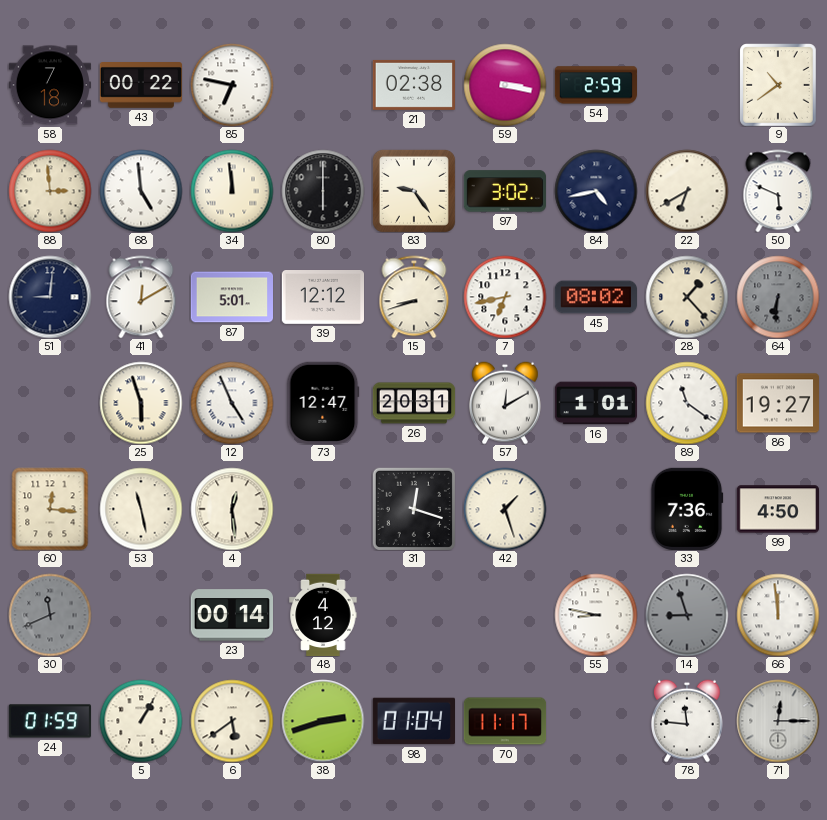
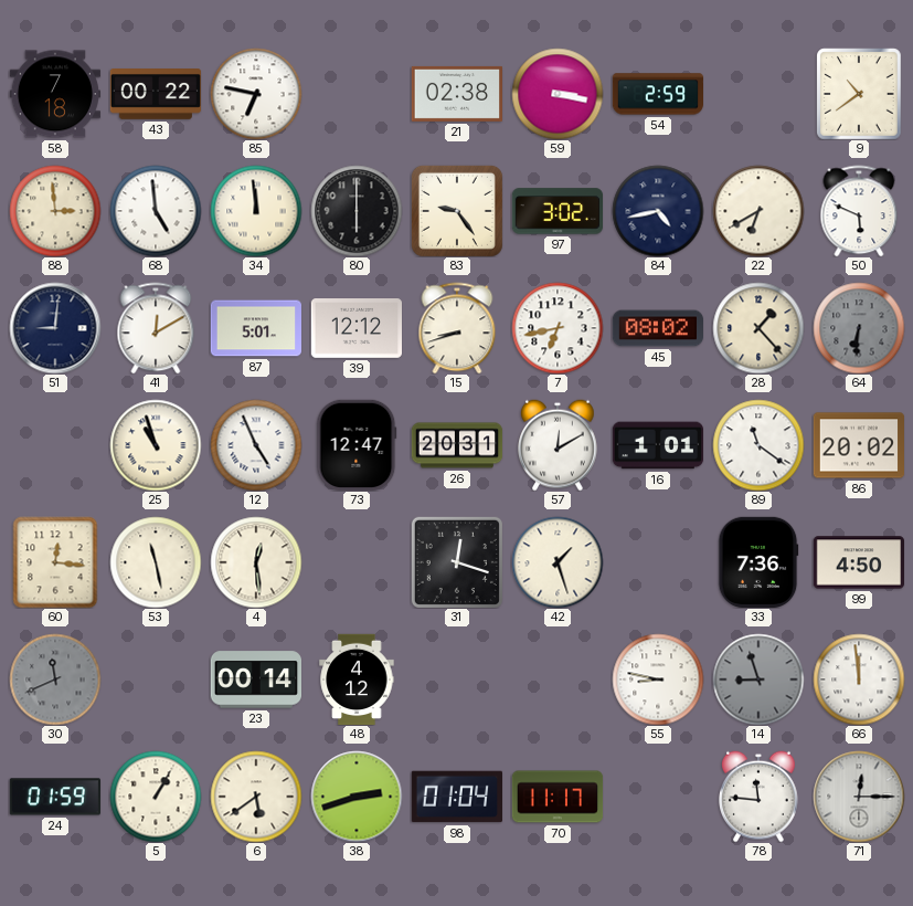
25: 5:57 -> 10:57
86: 19:27 -> 20:02
